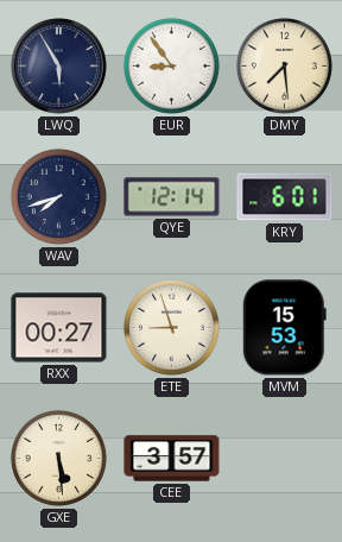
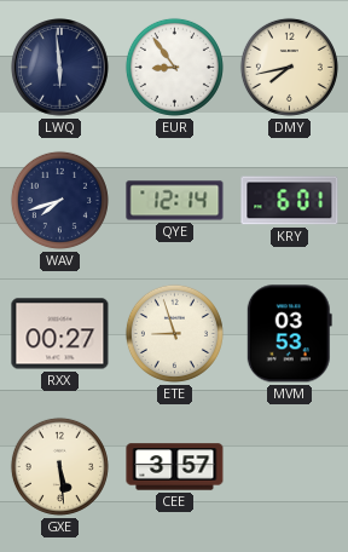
LWQ: 5:55 -> 5:59
DMY: 7:29 -> 7:43
MVM: 15:53 -> 03:53
